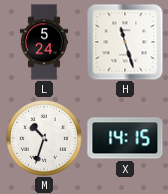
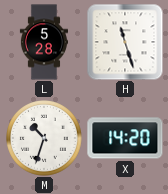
L: 5:24 -> 5:28
X: 14:15 -> 14:20
